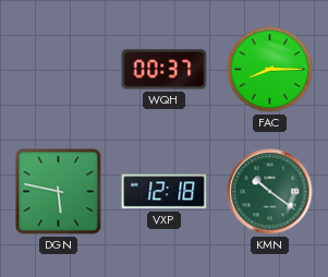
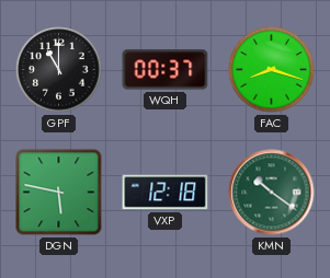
GPF: none -> 11:00
FAC: 8:15 -> 8:18
